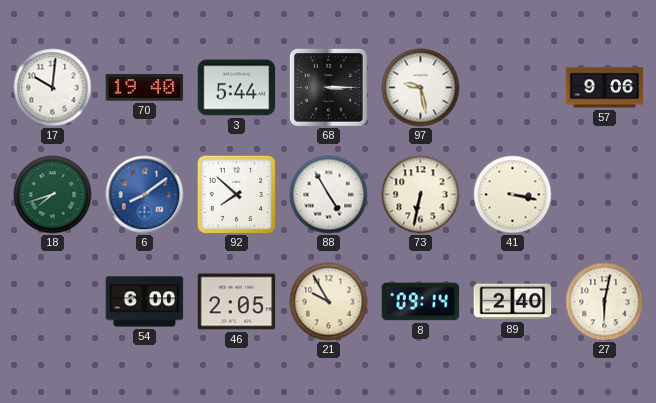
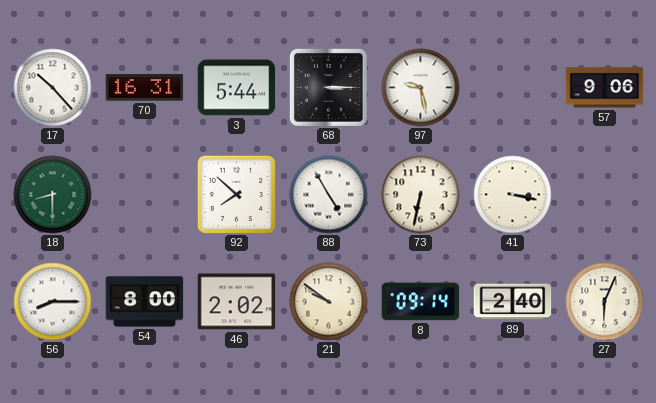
17: 10:01 -> 10:23
70: 19:40 -> 16:31
18: 7:42 -> 8:30
6: 8:09 -> none
56: none -> 8:15
54: 6:00 -> 8:00
46: 2:05 -> 2:02
21: 9:55 -> 9:51
27: 6:02 -> 6:04
